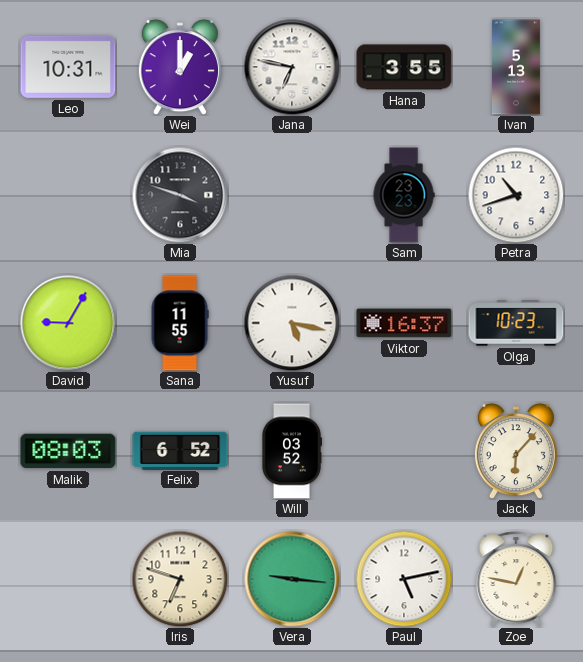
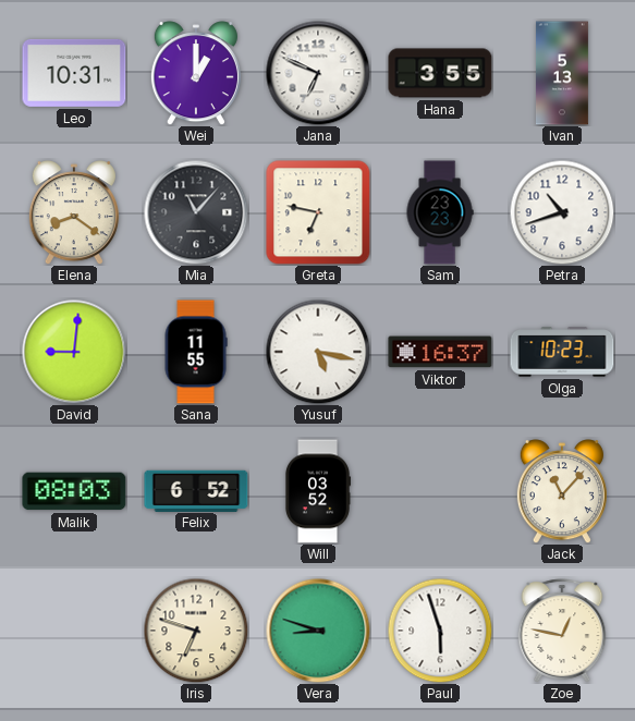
Jana: 6:47 -> 6:49
Elena: none -> 8:21
Mia: 3:48 -> 11:07
Greta: none -> 6:47
David: 9:05 -> 9:01
Jack: 6:07 -> 11:07
Vera: 9:16 -> 8:48
Paul: 5:13 -> 5:57
